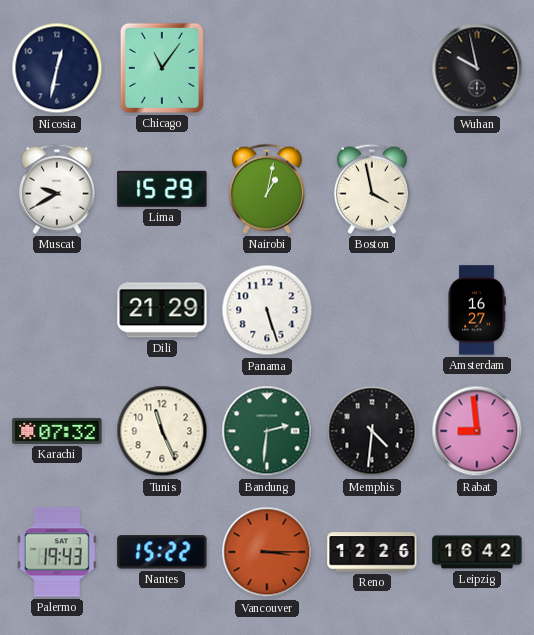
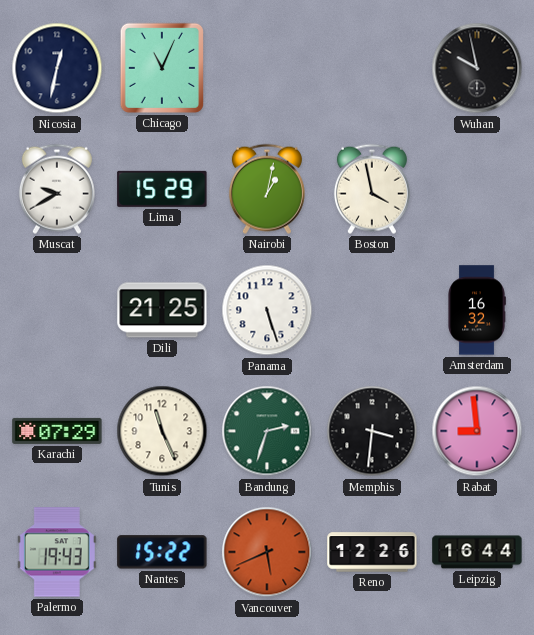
Chicago: 11:06 -> 11:04
Dili: 21:29 -> 21:25
Amsterdam: 16:27 -> 16:32
Karachi: 07:32 -> 07:29
Bandung: 2:31 -> 2:33
Memphis: 4:31 -> 3:31
Vancouver: 3:15 -> 5:41
Leipzig: 16:42 -> 16:44
